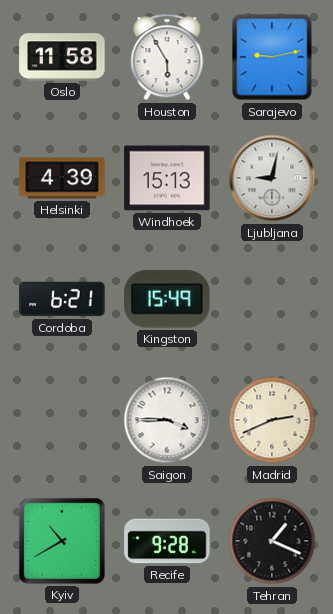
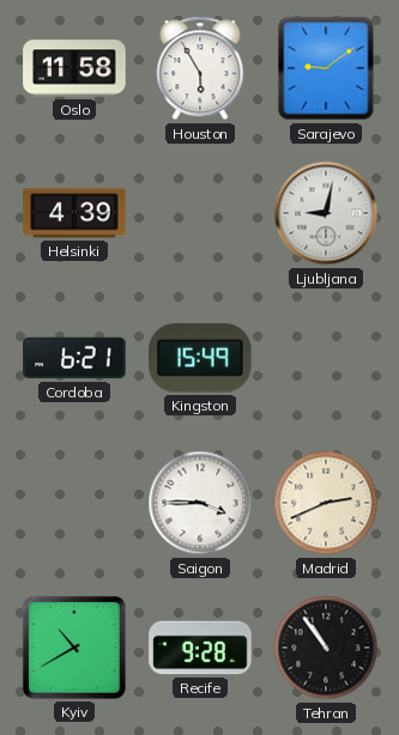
Sarajevo: 9:13 -> 9:09
Windhoek: 15:13 -> none
Tehran: 1:19 -> 10:54
